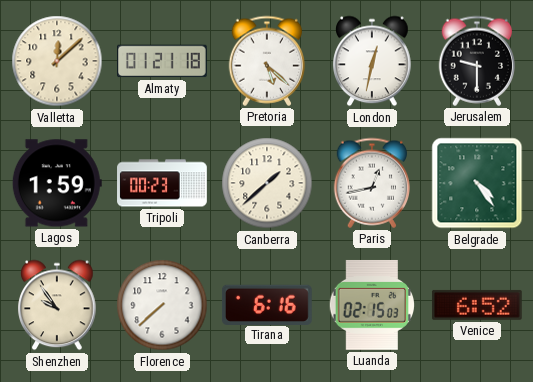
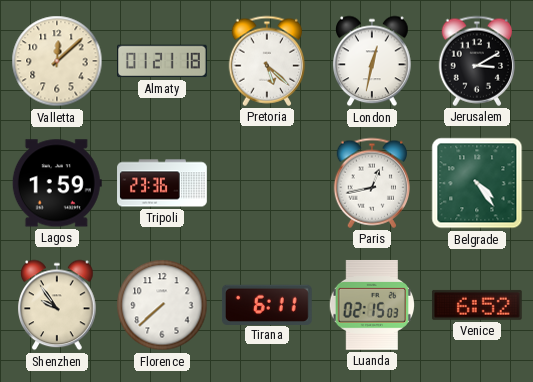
Jerusalem: 9:30 -> 3:10
Tripoli: 00:23 -> 23:36
Canberra: 1:38 -> none
Tirana: 6:16 -> 6:11
